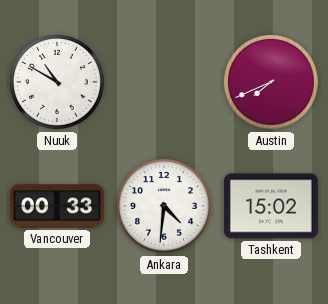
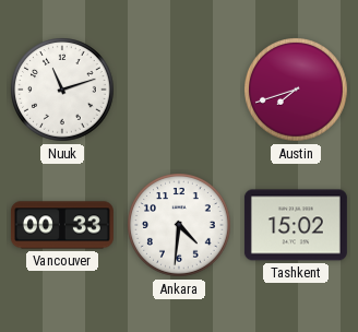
Nuuk: 10:50 -> 11:12
Austin: 7:41 -> 7:42
